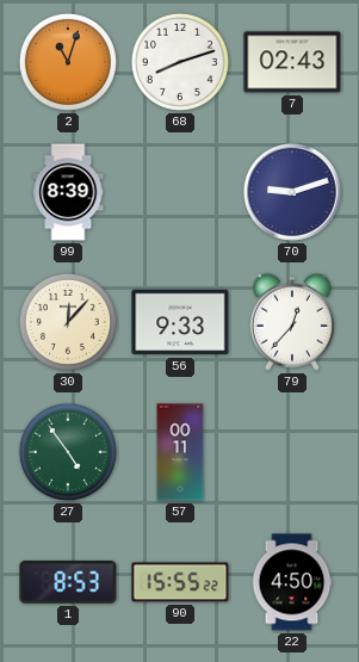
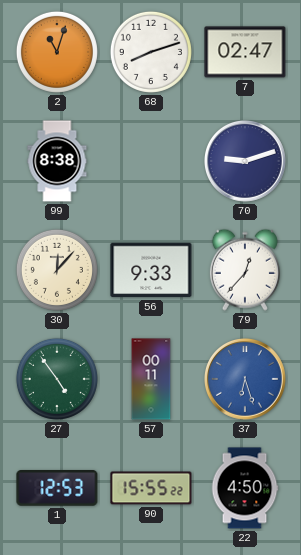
7: 02:43 -> 02:47
99: 8:39 -> 8:38
37: none -> 6:27
1: 8:53 -> 12:53
